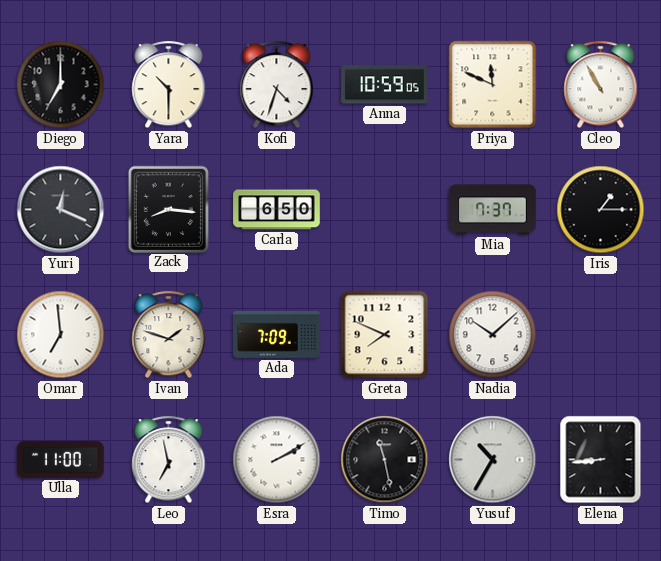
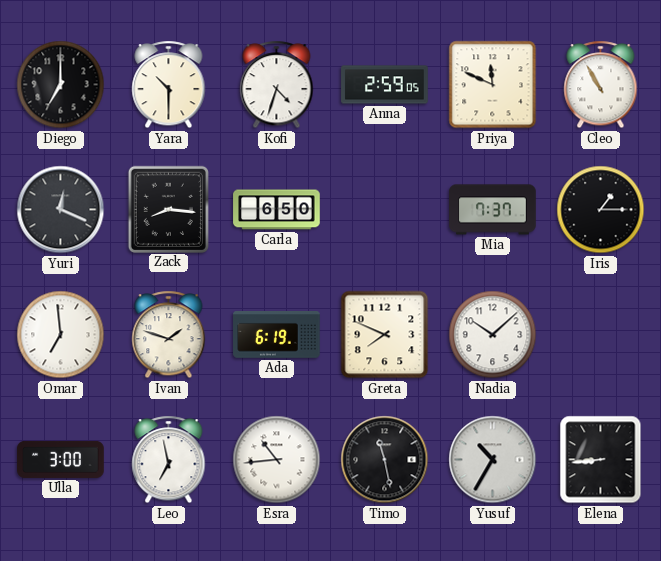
Anna: 10:59 -> 2:59
Ada: 7:09 -> 6:19
Ulla: 11:00 -> 3:00
Esra: 2:10 -> 10:44
